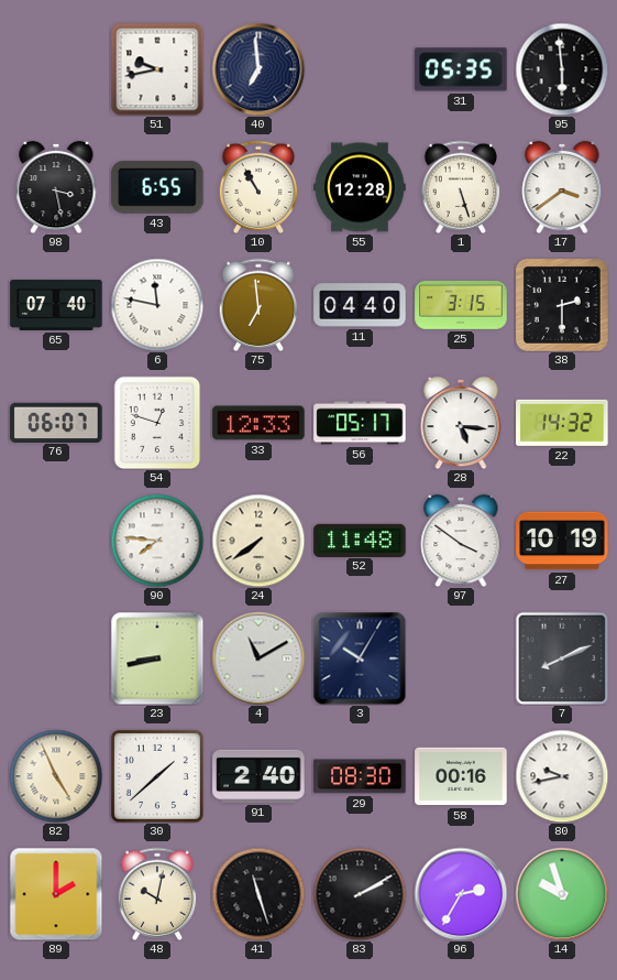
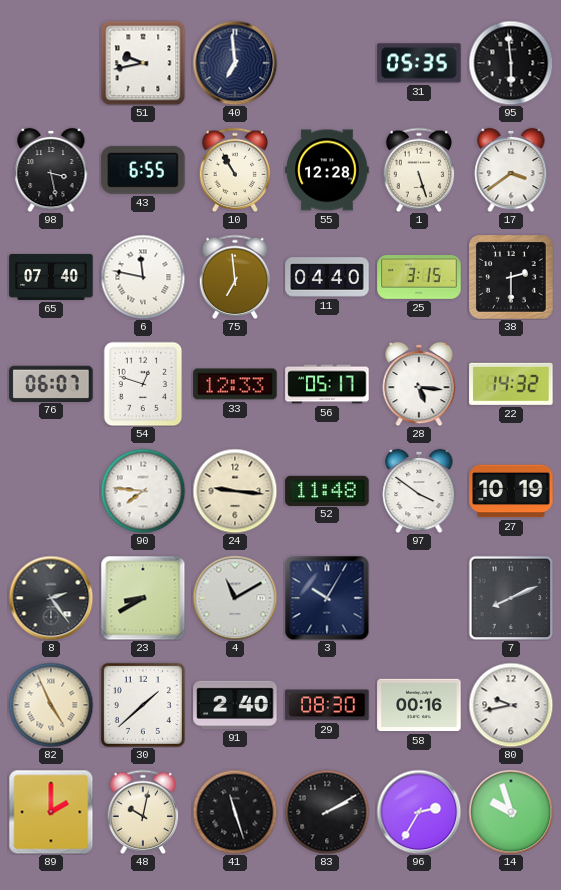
24: 7:39 -> 9:16
8: none -> 2:24
23: 8:43 -> 8:40
